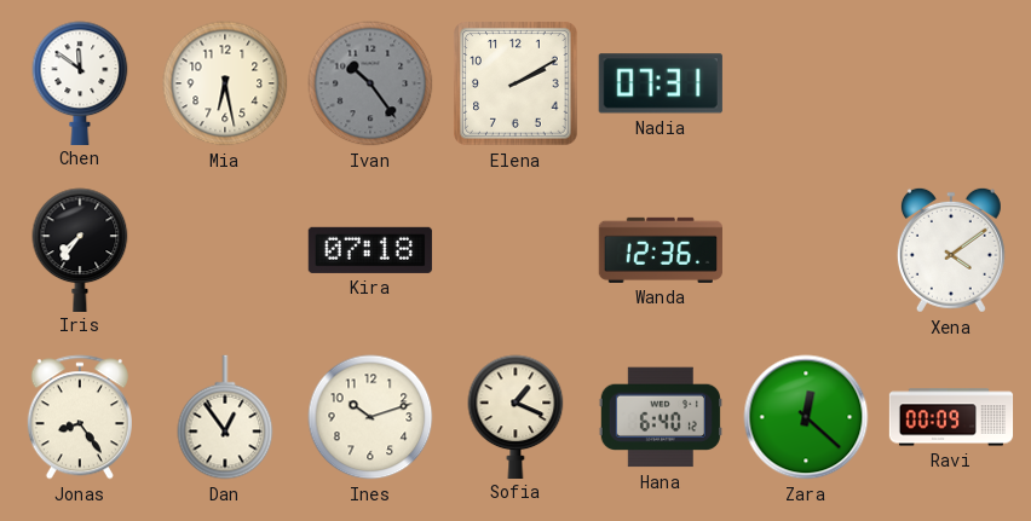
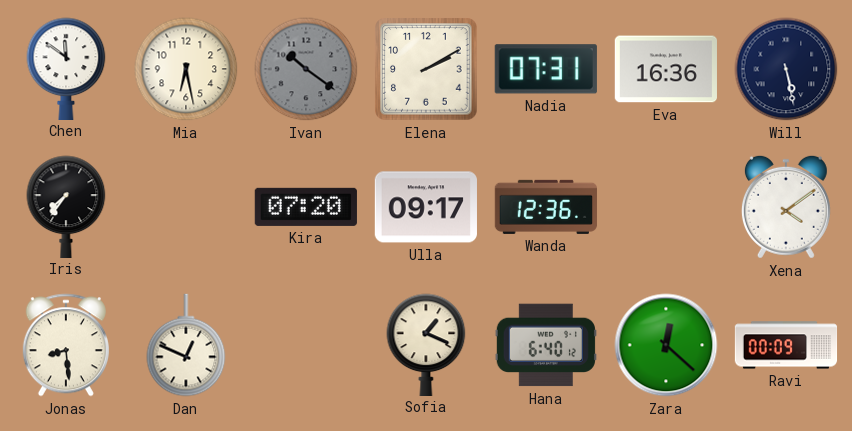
Ivan: 10:24 -> 10:21
Eva: none -> 16:36
Will: none -> 5:28
Kira: 07:18 -> 07:20
Ulla: none -> 09:17
Jonas: 8:24 -> 8:29
Dan: 12:54 -> 12:49
Ines: 10:12 -> none
